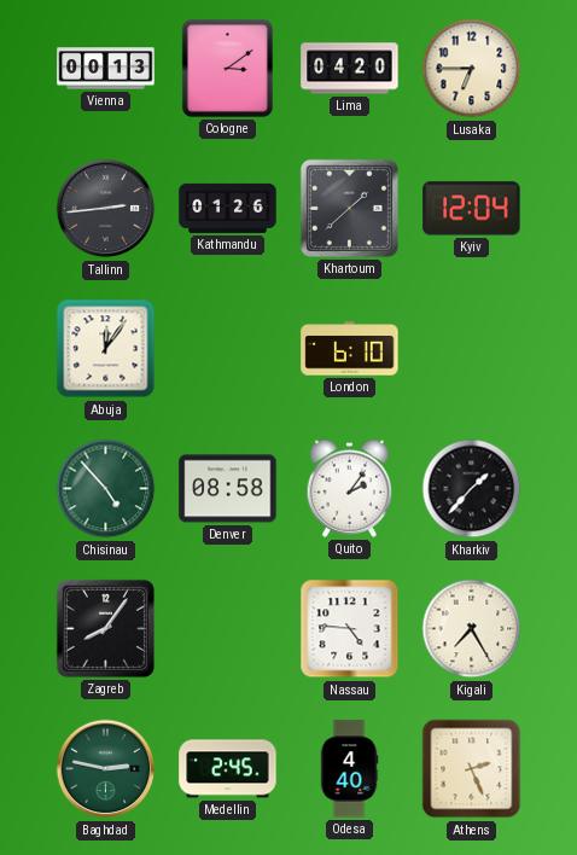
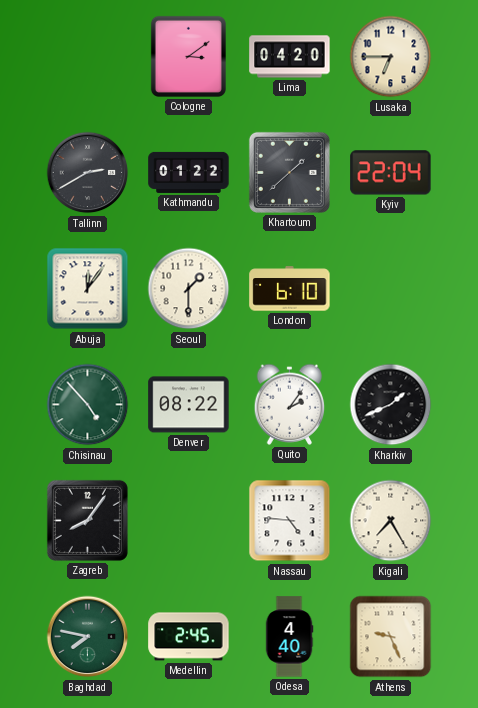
Vienna: 00:13 -> none
Tallinn: 2:44 -> 2:40
Kathmandu: 01:26 -> 01:22
Kyiv: 12:04 -> 22:04
Seoul: none -> 1:30
Denver: 08:58 -> 08:22
Kharkiv: 1:37 -> 1:41
Baghdad: 2:47 -> 7:47
Athens: 2:26 -> 9:26
